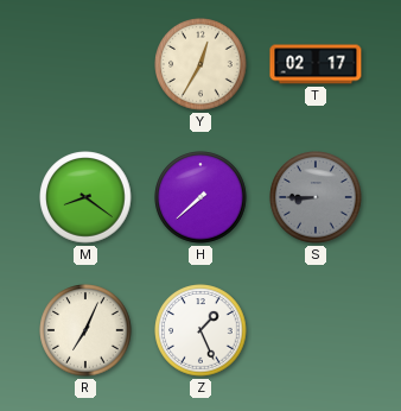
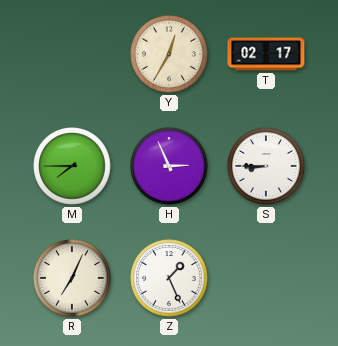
M: 8:21 -> 7:45
H: 7:38 -> 2:56
S dial: grey -> white
